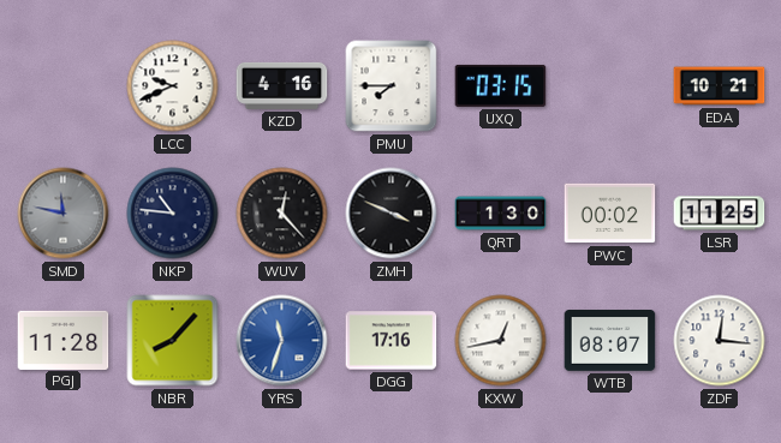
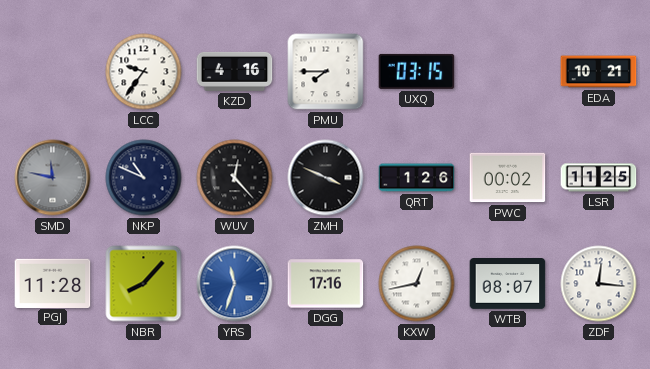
LCC: 9:41 -> 9:36
NKP: 10:46 -> 10:49
QRT: 1:30 -> 1:26
